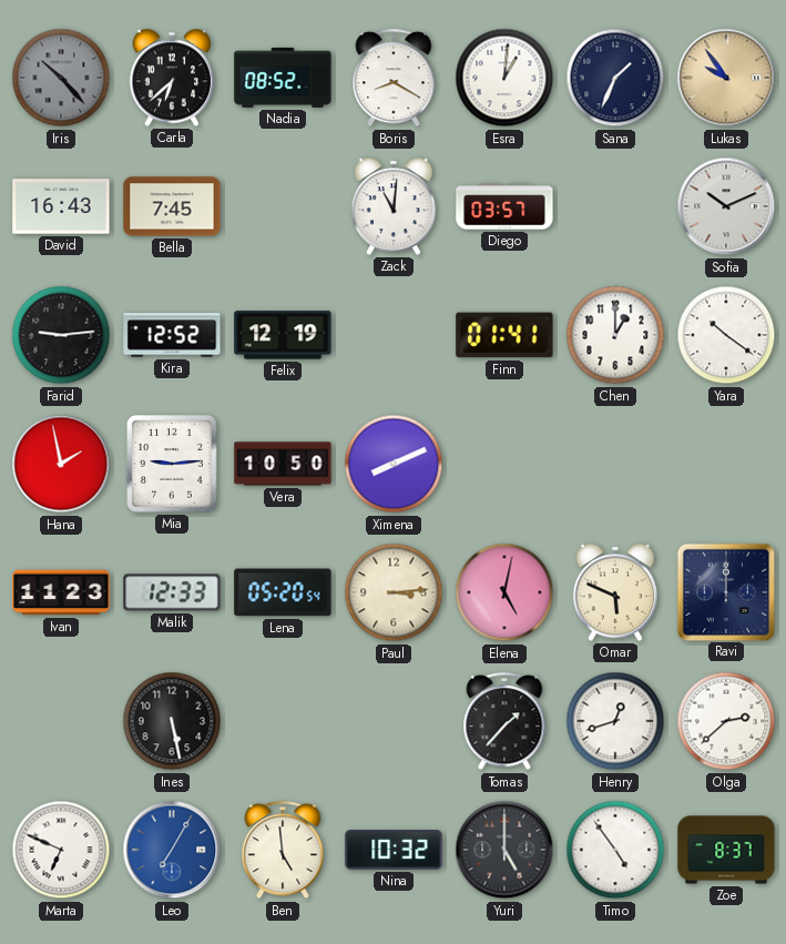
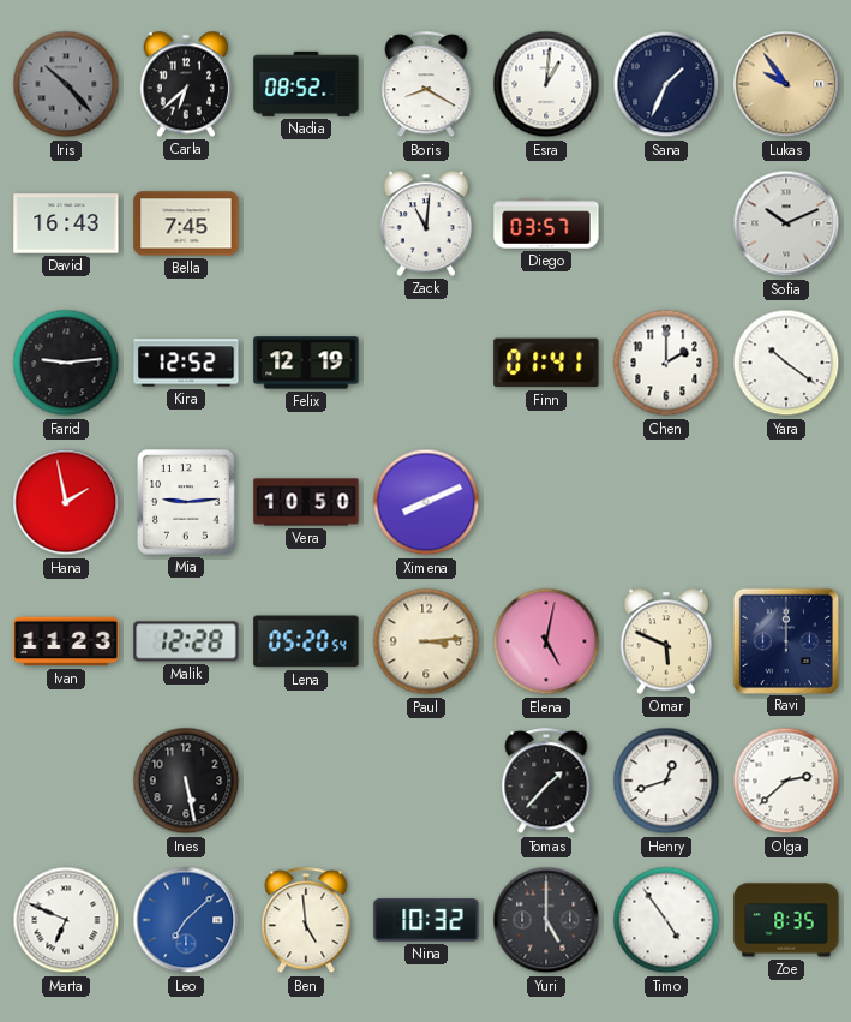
Chen: 1:00 -> 2:00
Malik: 12:33 -> 12:28
Leo: 7:05 -> 7:08
Zoe: 8:37 -> 8:35
